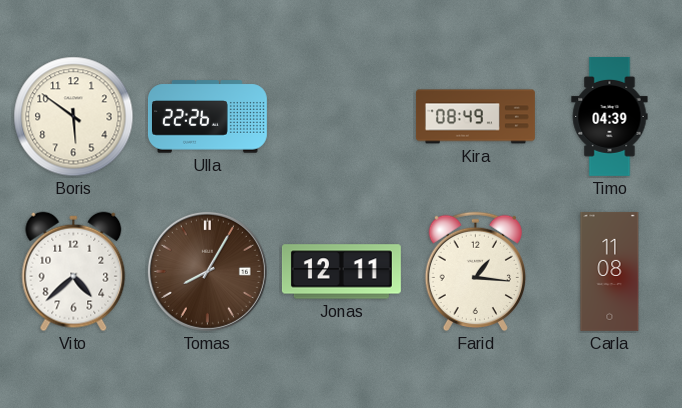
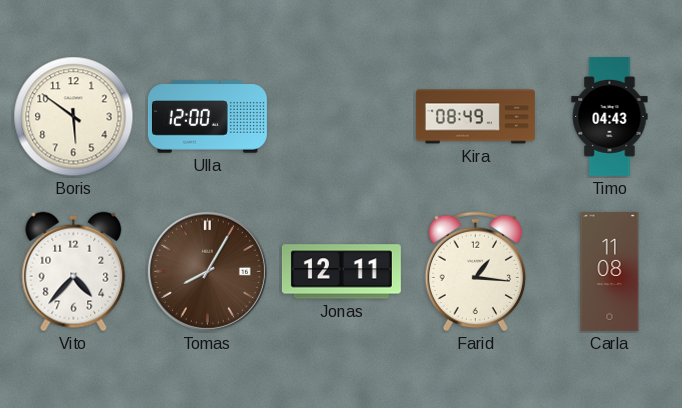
Ulla: 22:26 -> 12:00
Timo: 04:39 -> 04:43
Vito: 4:38 -> 4:37
